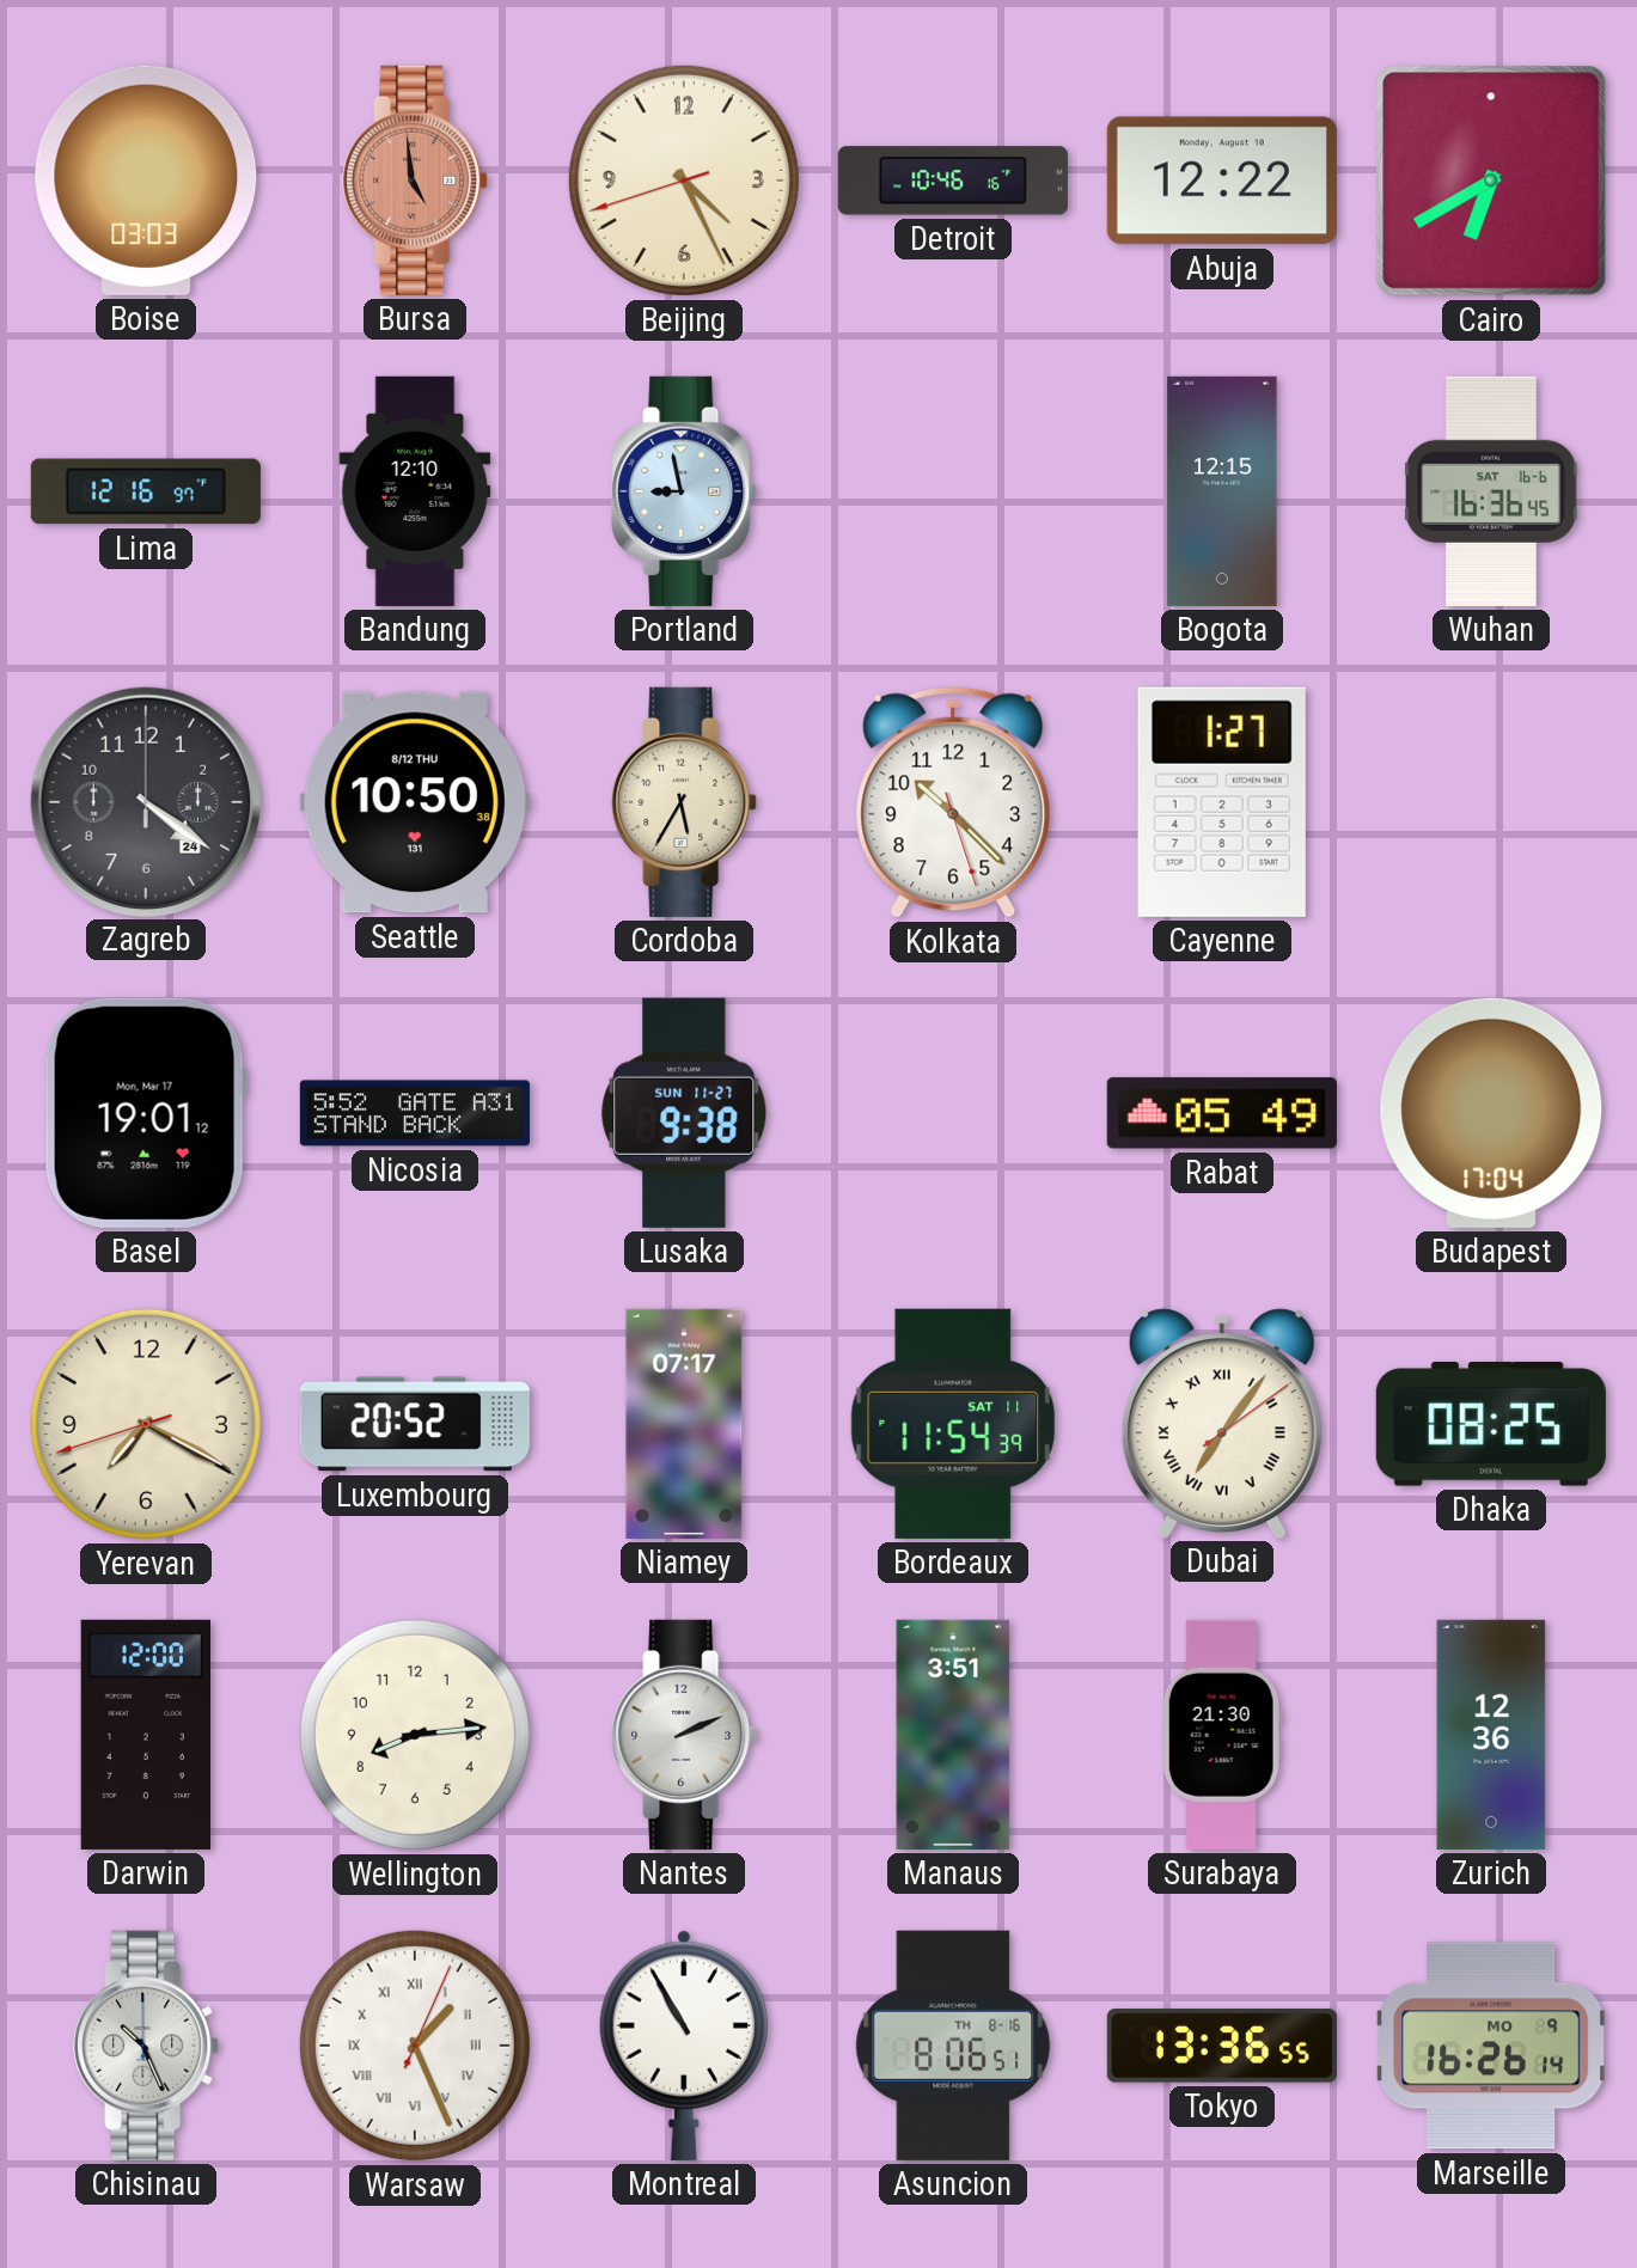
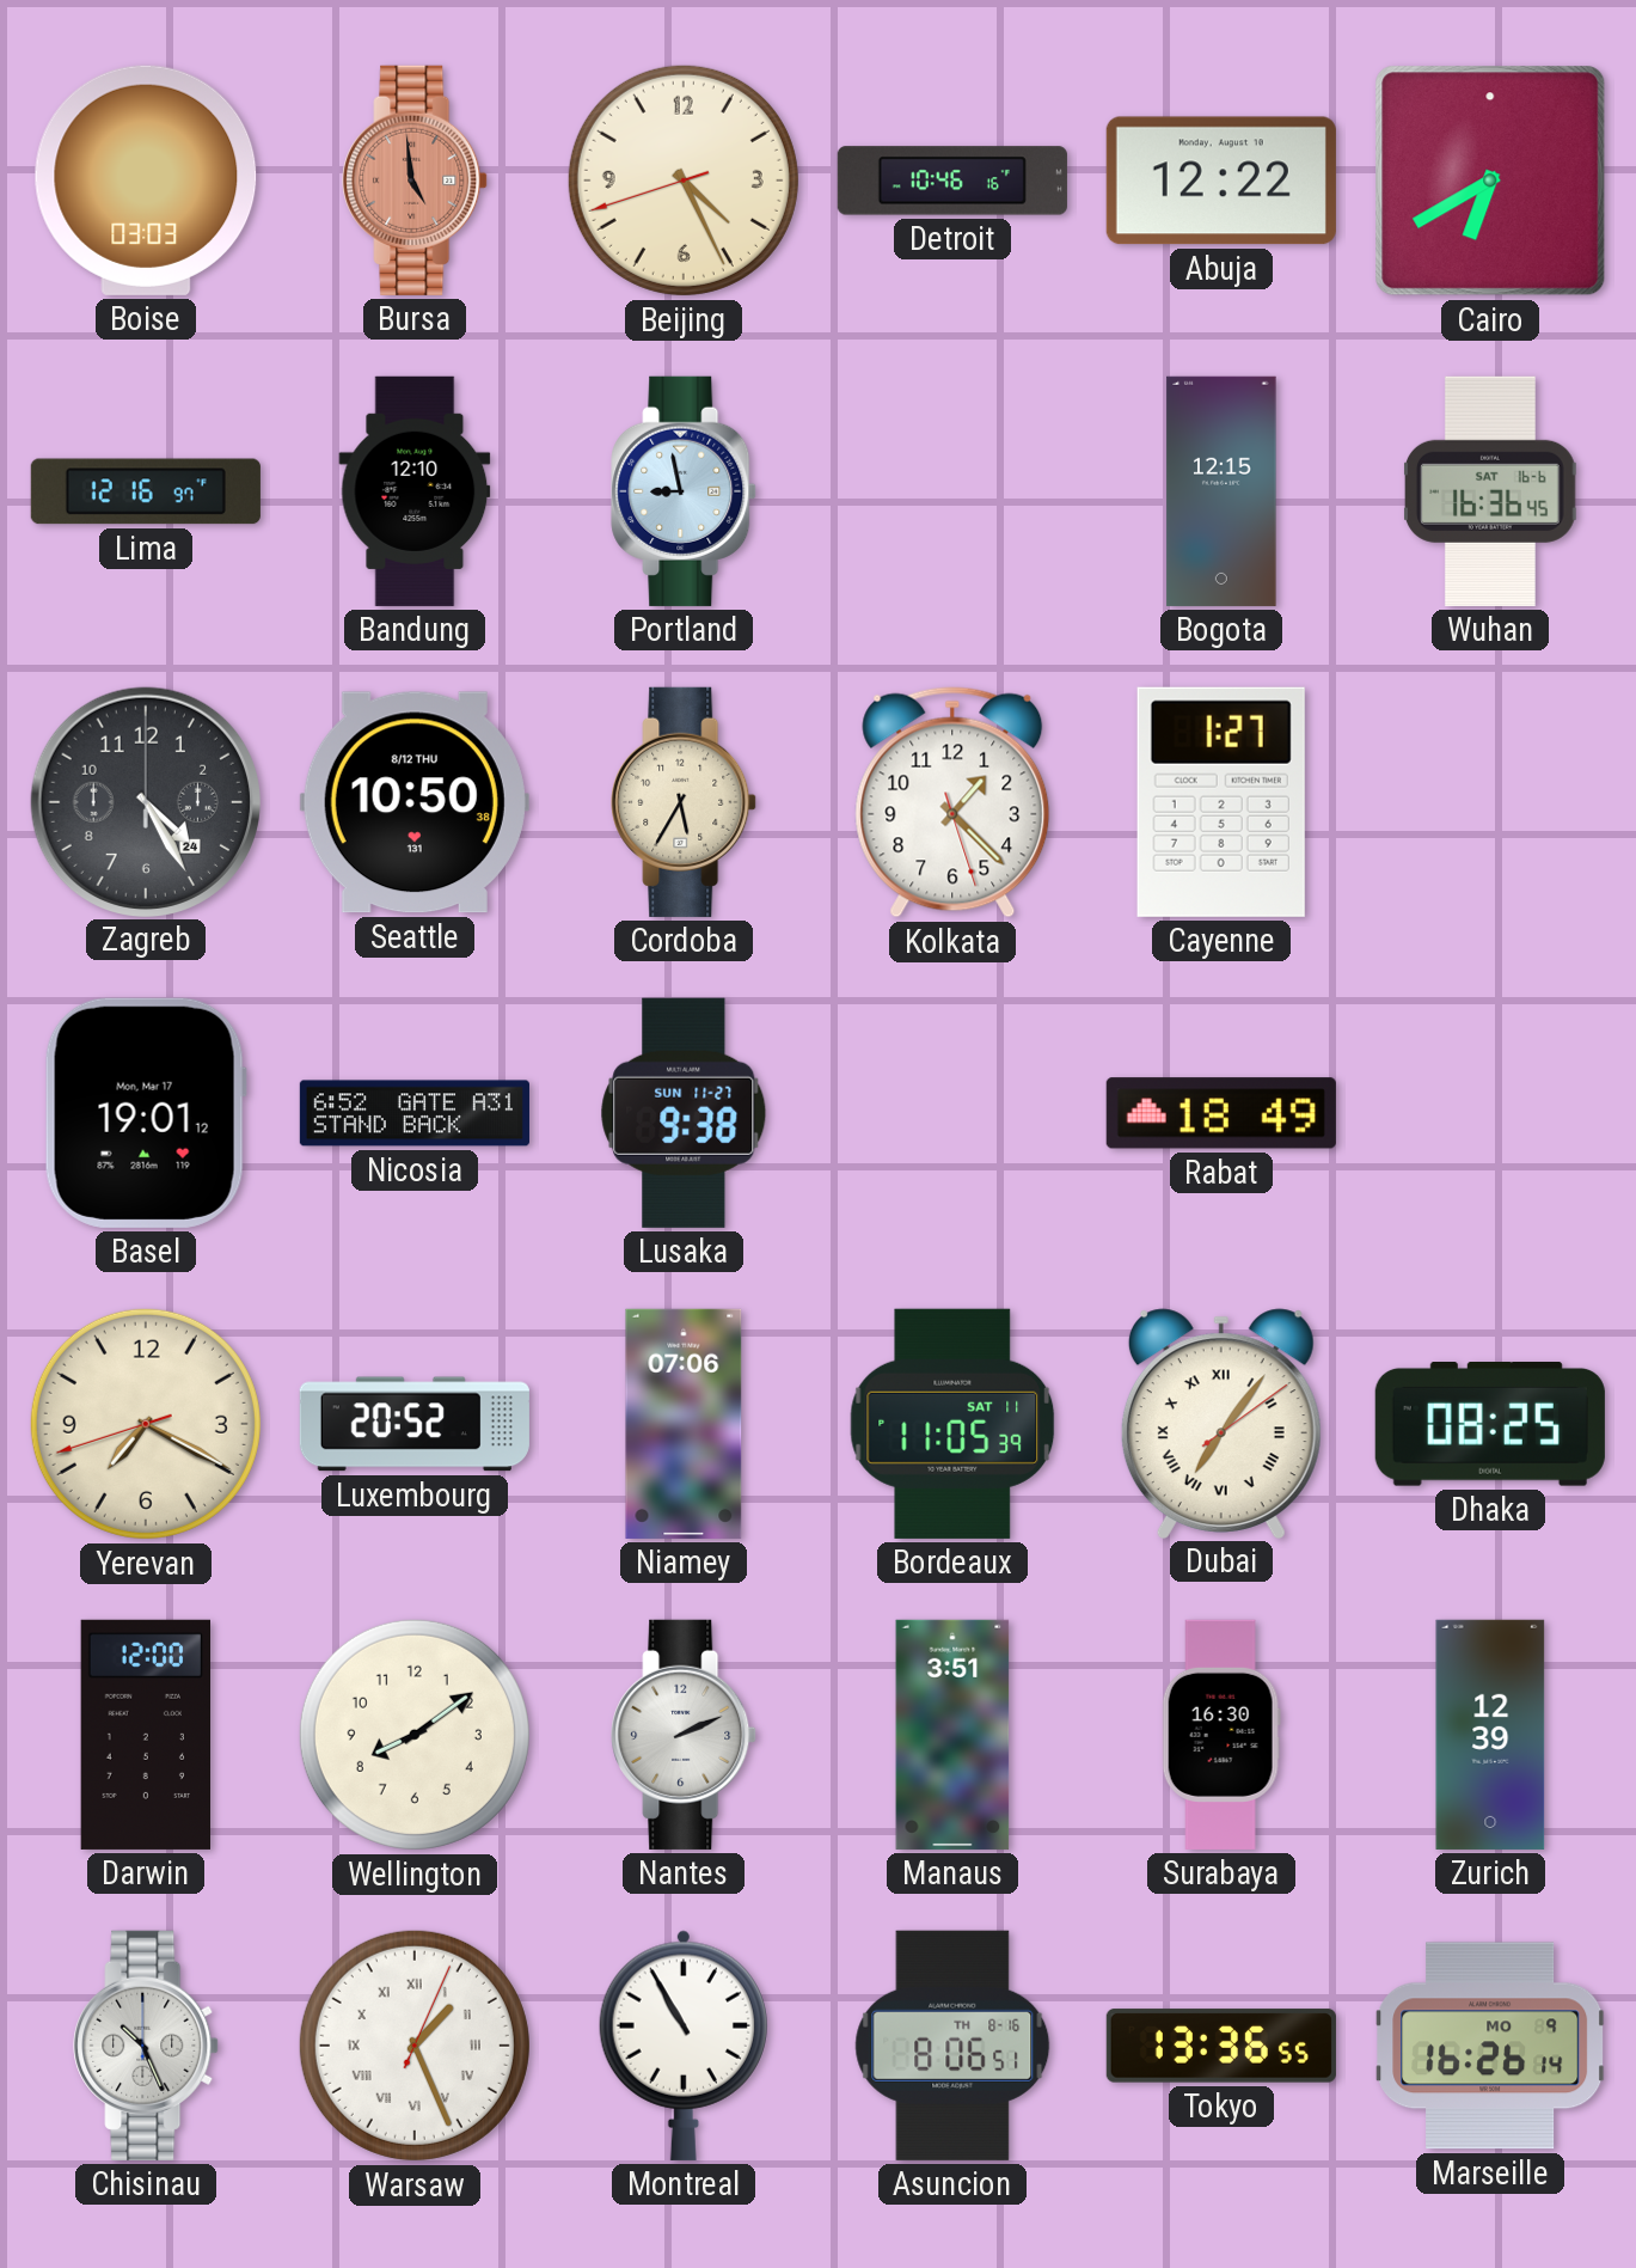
Zagreb: 4:21 -> 4:25
Kolkata: 10:22 -> 1:22
Nicosia: 5:52 -> 6:52
Rabat: 05:49 -> 18:49
Budapest: 17:04 -> none
Niamey: 07:17 -> 07:06
Bordeaux: 11:54 -> 11:05
Wellington: 8:14 -> 8:09
Surabaya: 21:30 -> 16:30
Zurich: 12:36 -> 12:39
